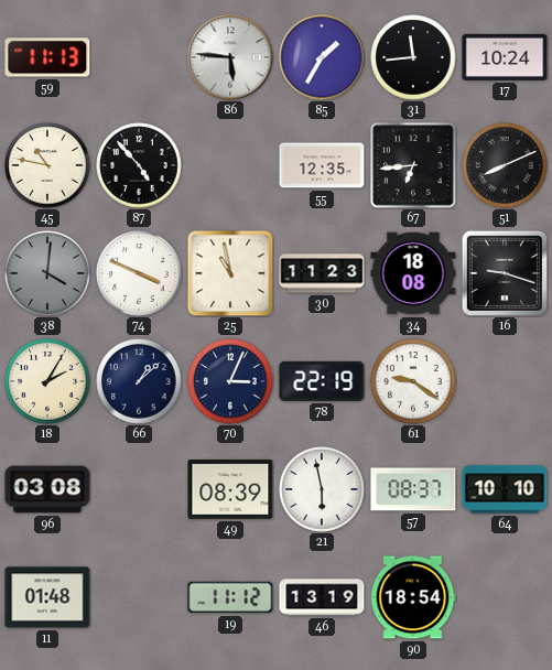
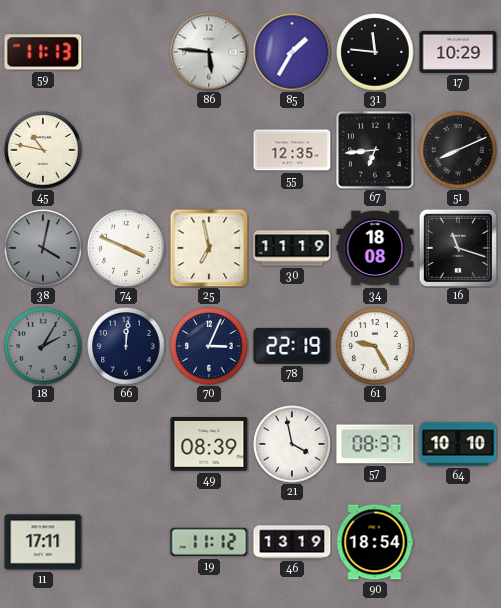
31: 11:44 -> 11:46
17: 10:24 -> 10:29
87: 4:53 -> none
38: 4:01 -> 4:02
25: 10:58 -> 6:58
30: 11:23 -> 11:19
16: 9:18 -> 11:18
18 dial: cream -> grey
66: 1:08 -> 12:01
61: 9:21 -> 9:25
96: 03:08 -> none
21: 5:58 -> 3:58
11: 01:48 -> 17:11
